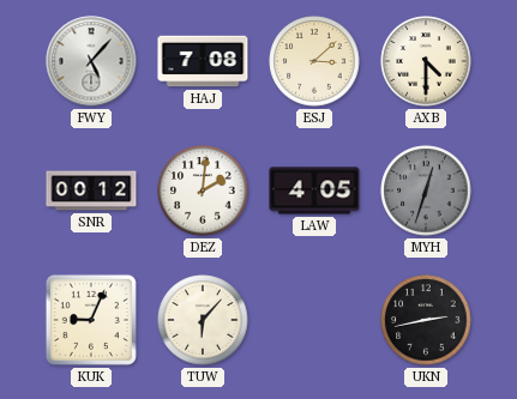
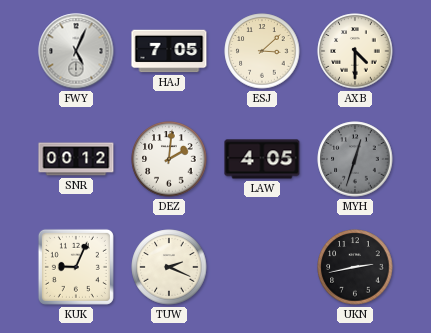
FWY: 5:07 -> 5:04
HAJ: 7:08 -> 7:05
TUW: 6:07 -> 2:19
